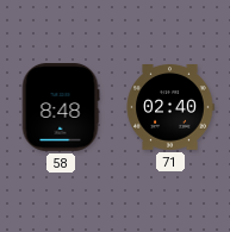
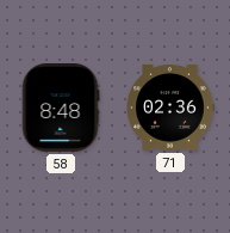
71: 02:40 -> 02:36
